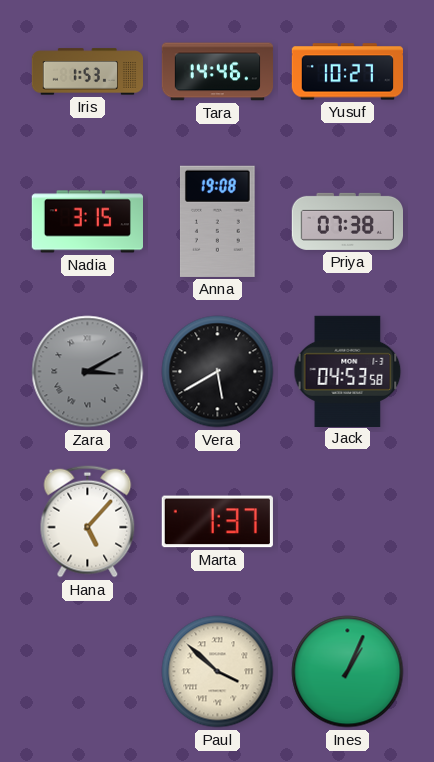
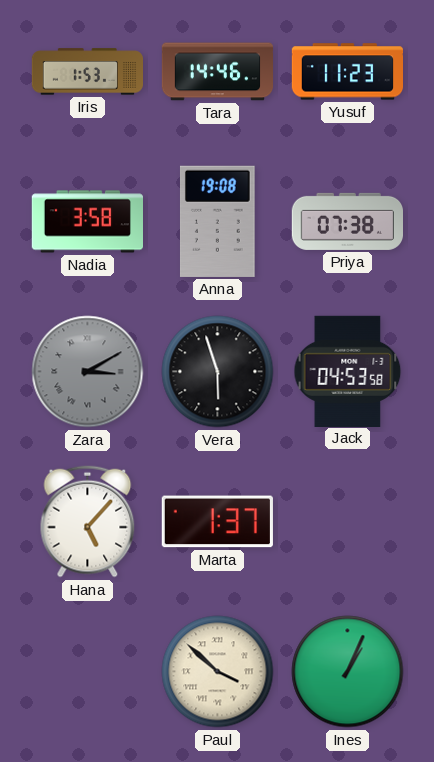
Yusuf: 10:27 -> 11:23
Nadia: 3:15 -> 3:58
Vera: 5:40 -> 5:57
